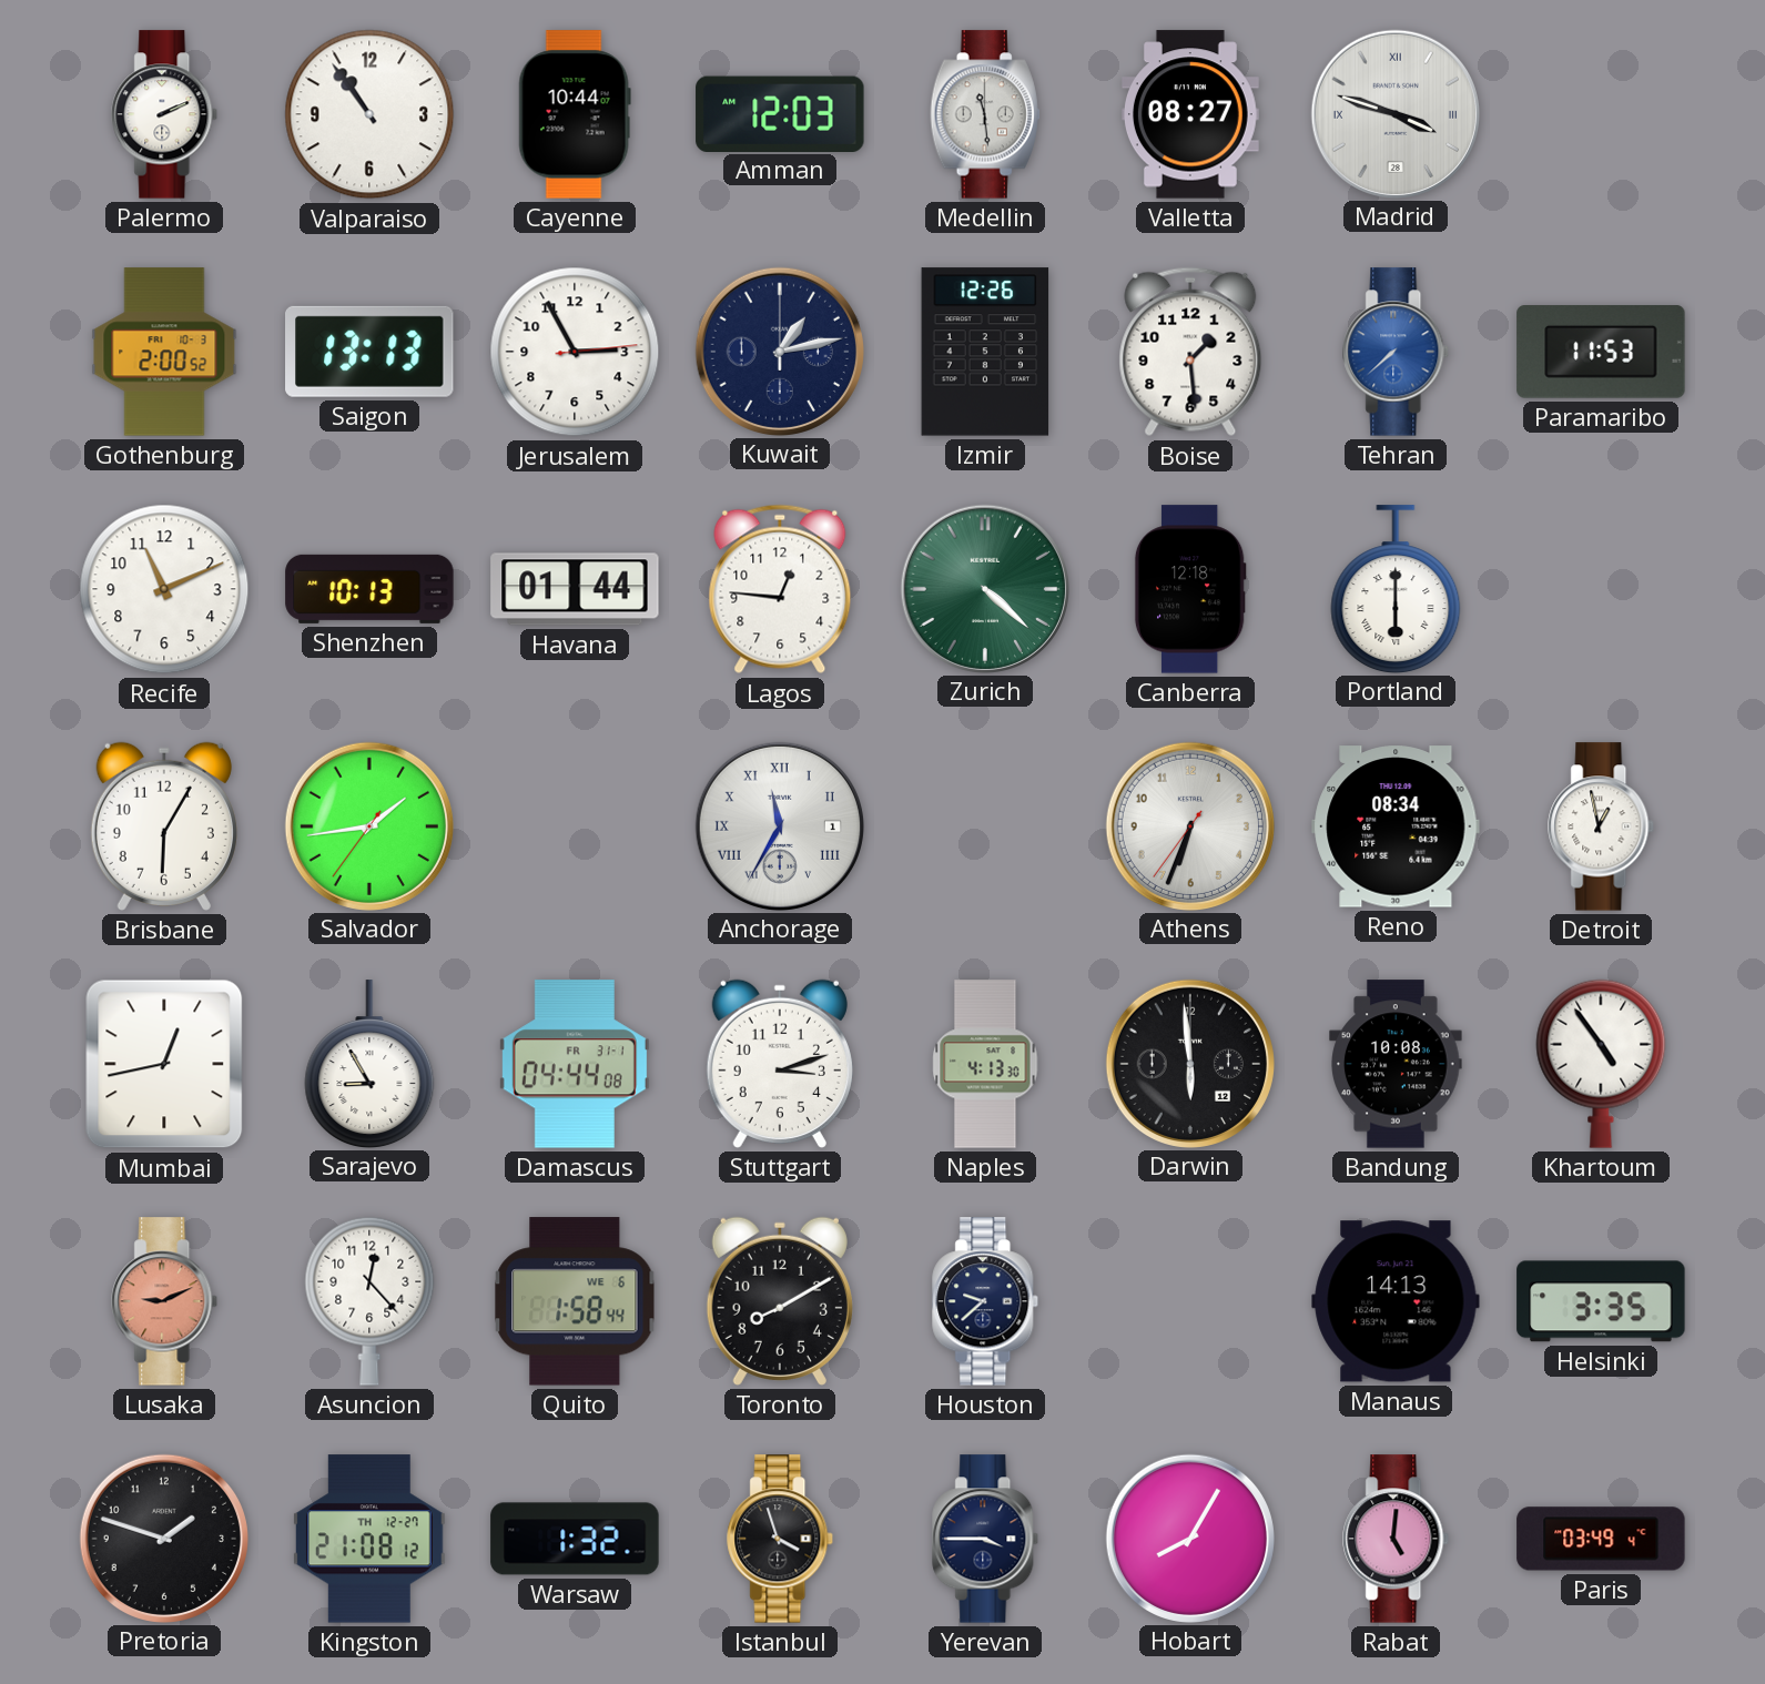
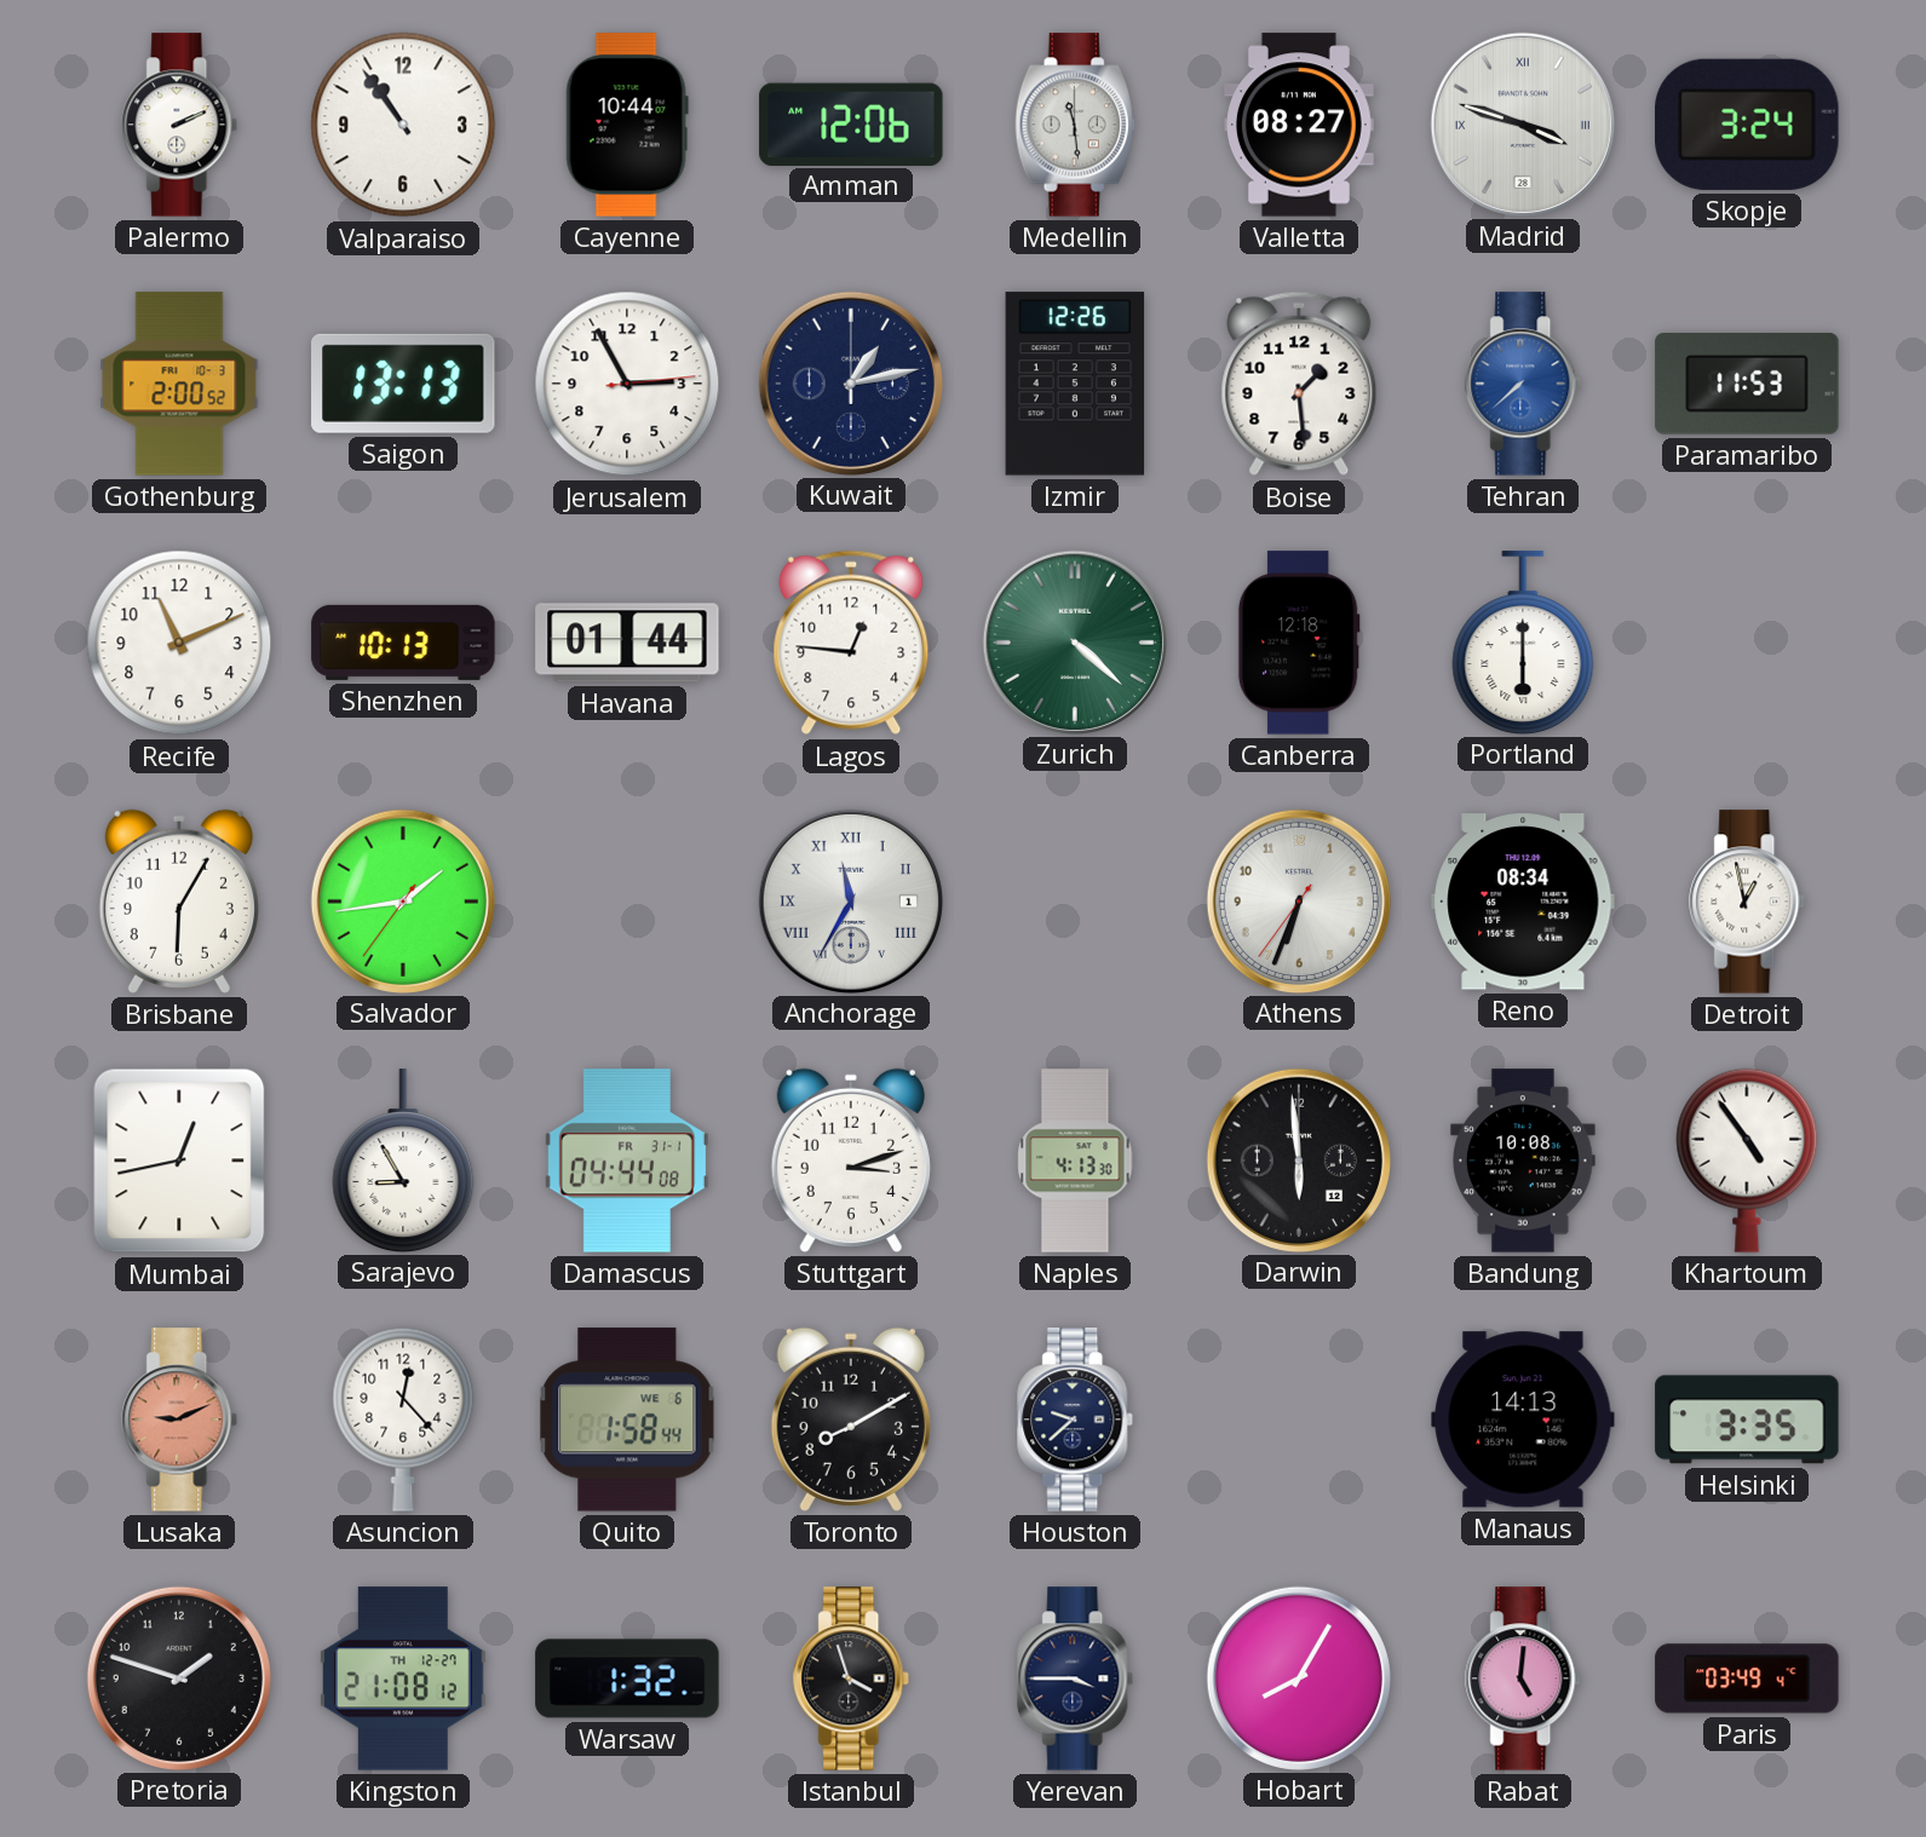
Amman: 12:03 -> 12:06
Skopje: none -> 3:24
